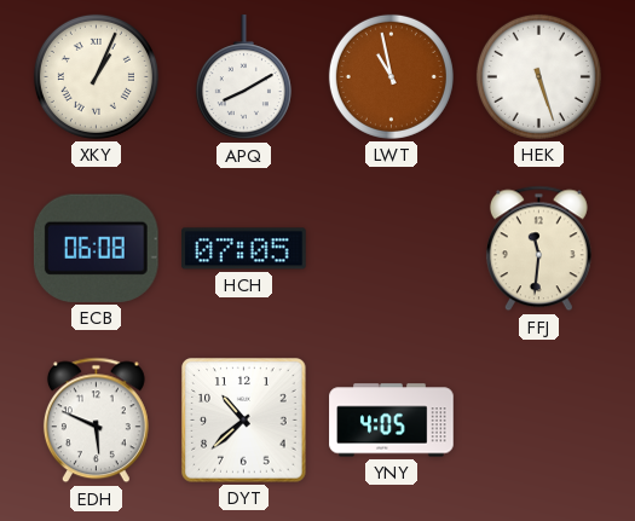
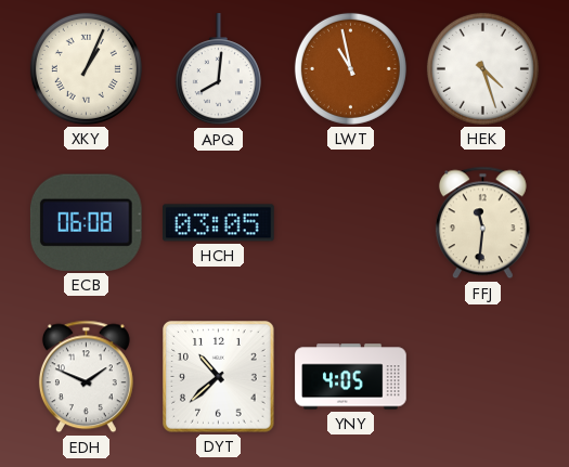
APQ: 8:10 -> 8:01
HEK: 5:27 -> 4:27
HCH: 07:05 -> 03:05
EDH: 5:49 -> 1:49
